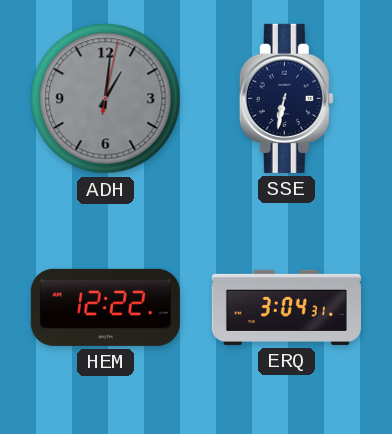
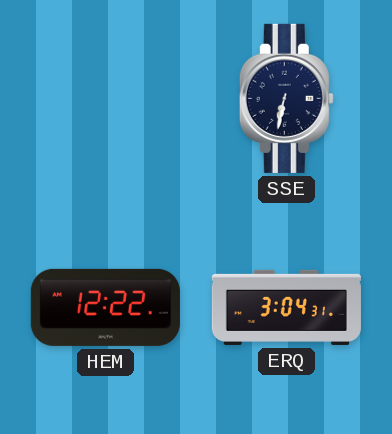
ADH: 1:01 -> none
